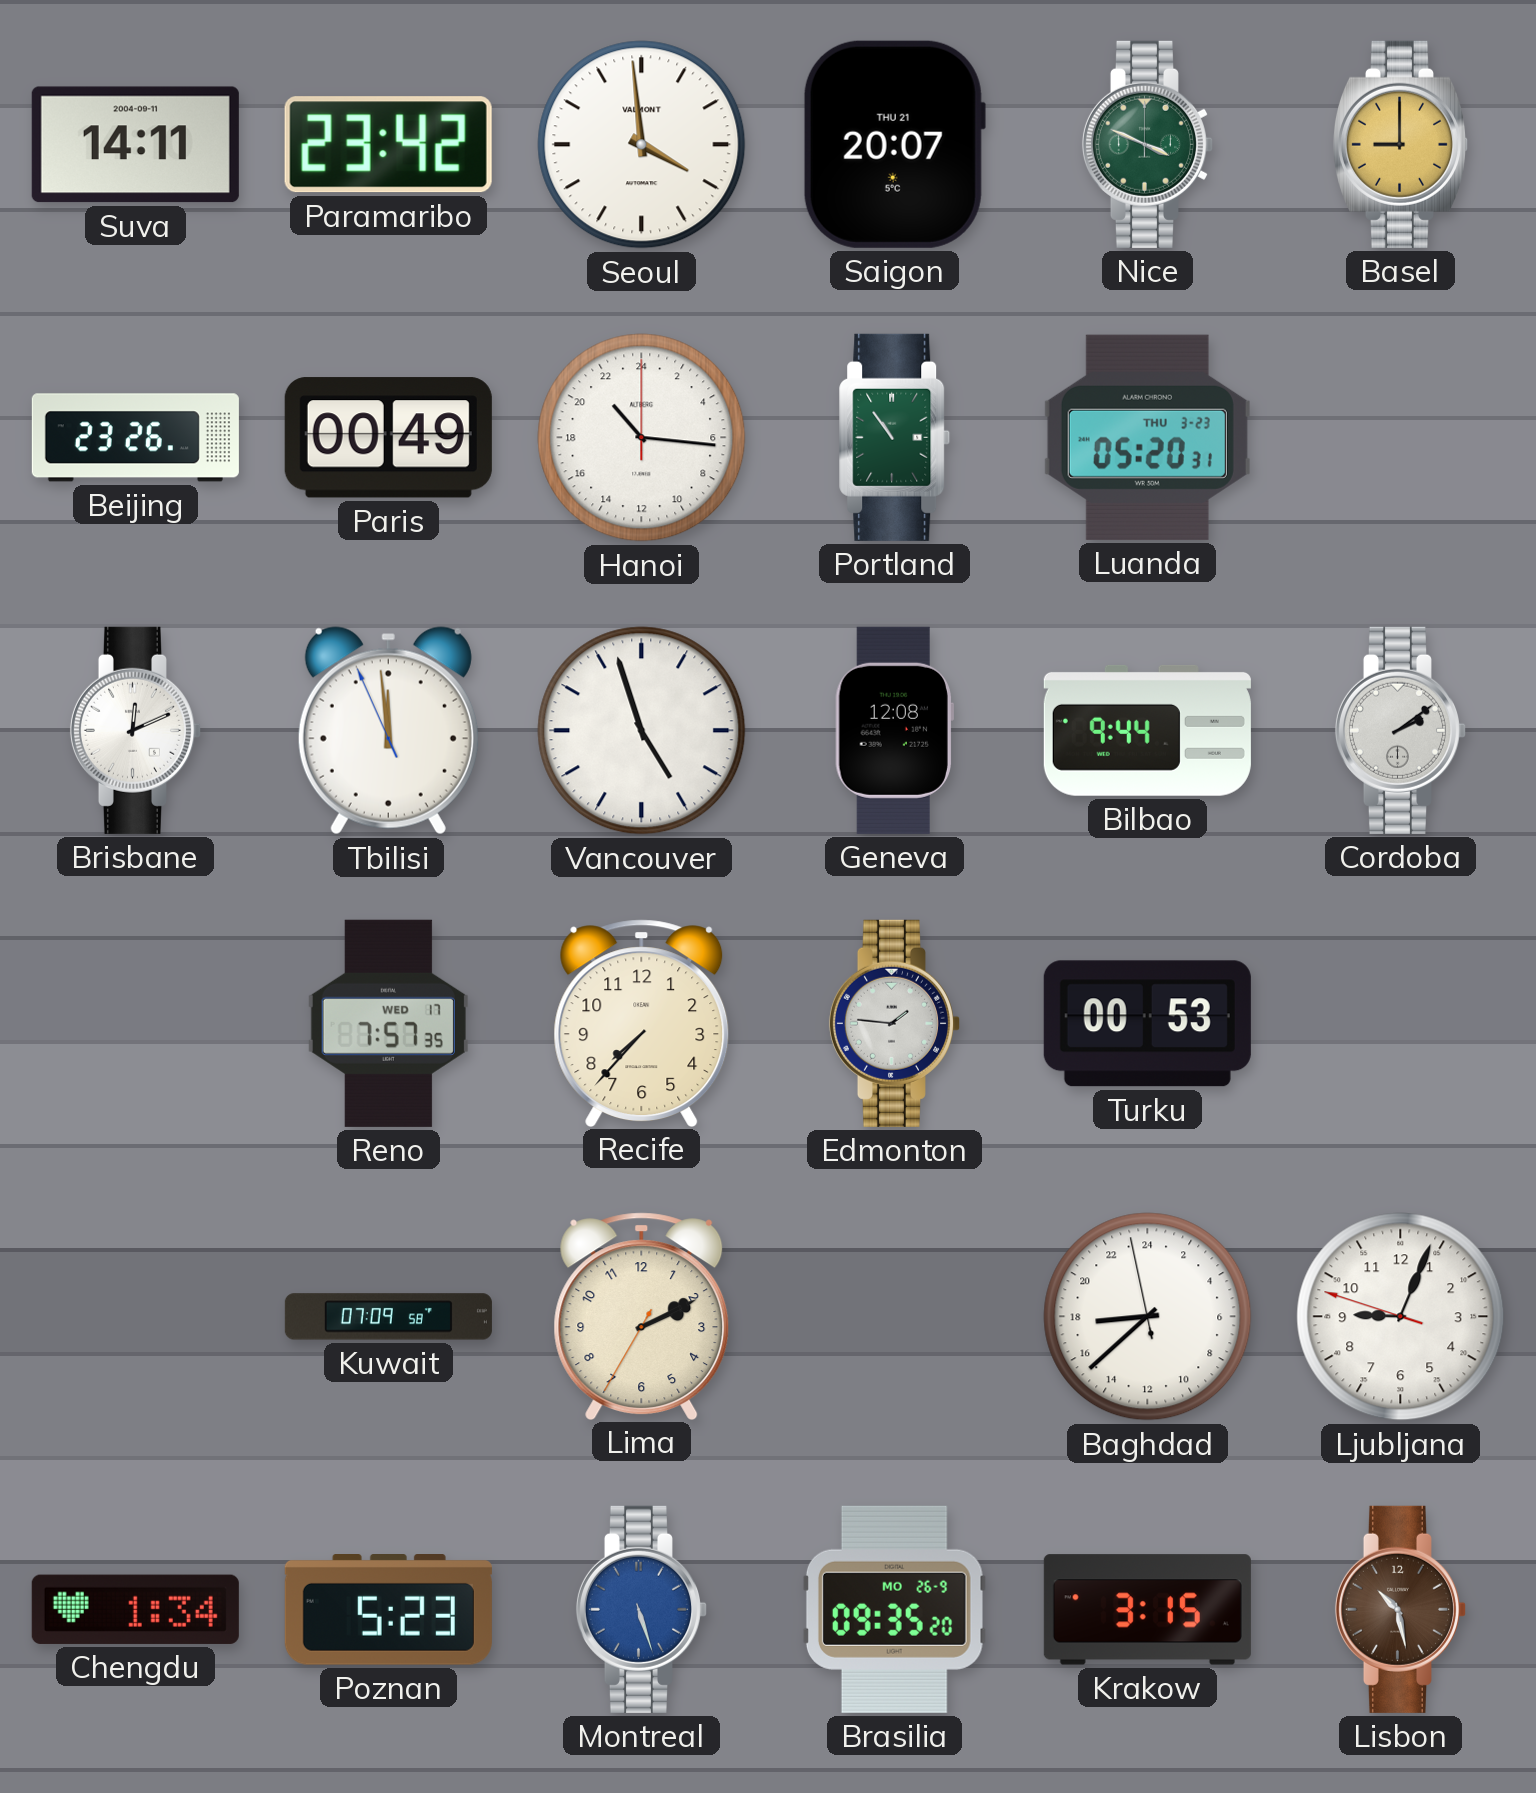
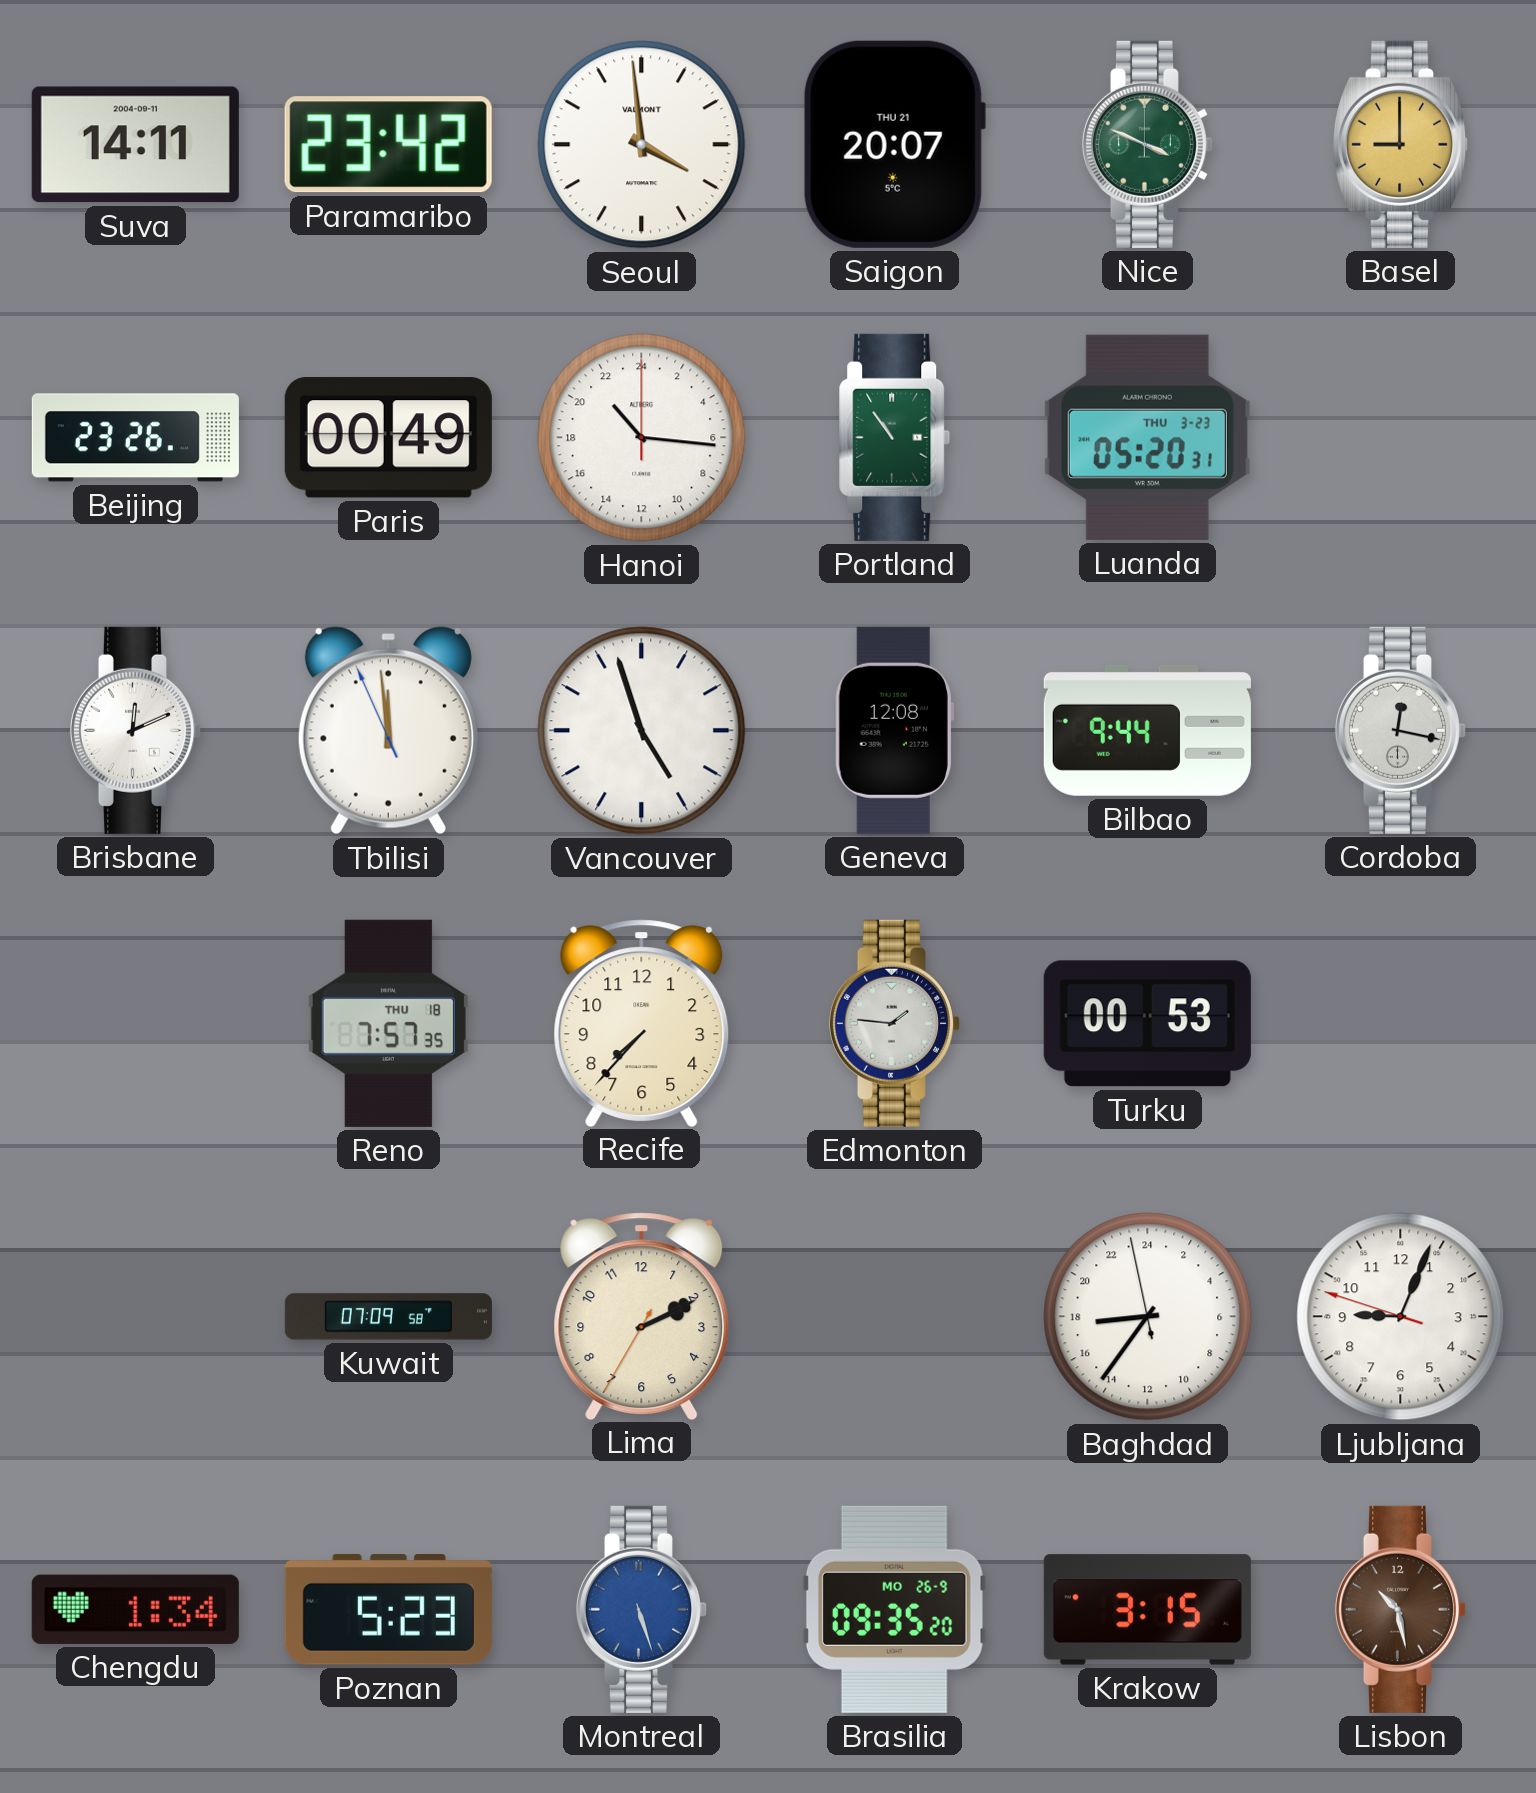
Cordoba: 2:09 -> 12:17
Reno date: WED 17 -> THU 18
Baghdad: 17:37 -> 17:35
